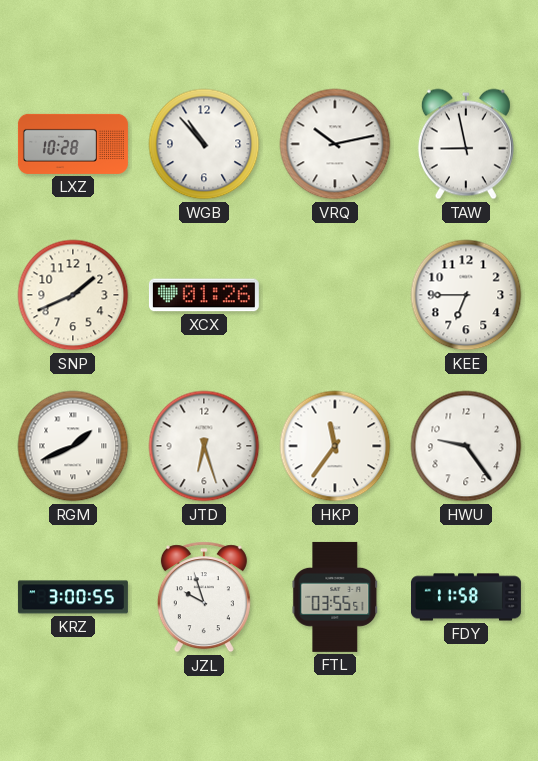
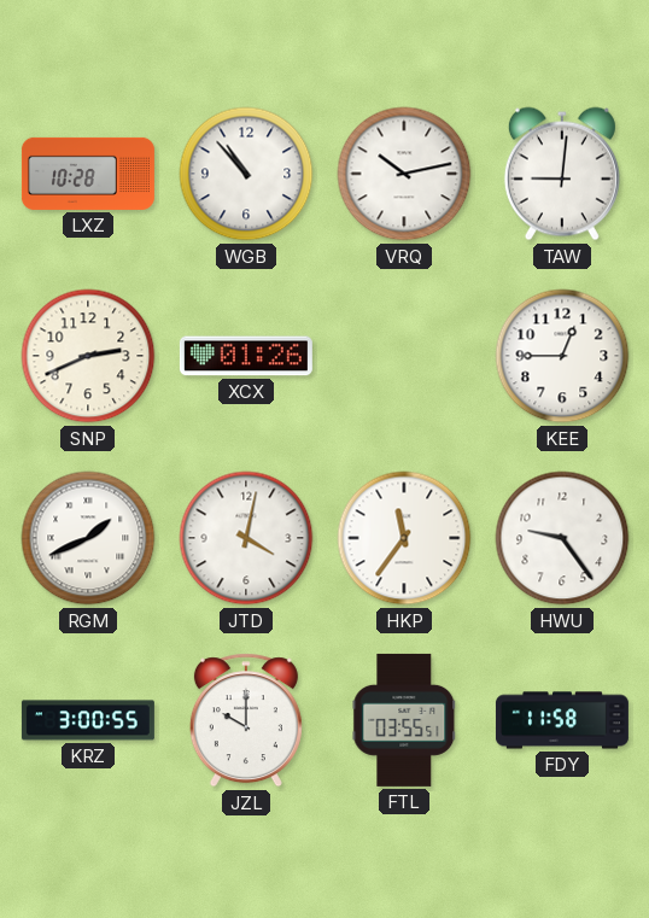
TAW: 8:58 -> 9:01
SNP: 1:41 -> 2:41
KEE: 6:45 -> 12:45
JTD: 6:27 -> 4:02
JZL: 9:57 -> 10:00
